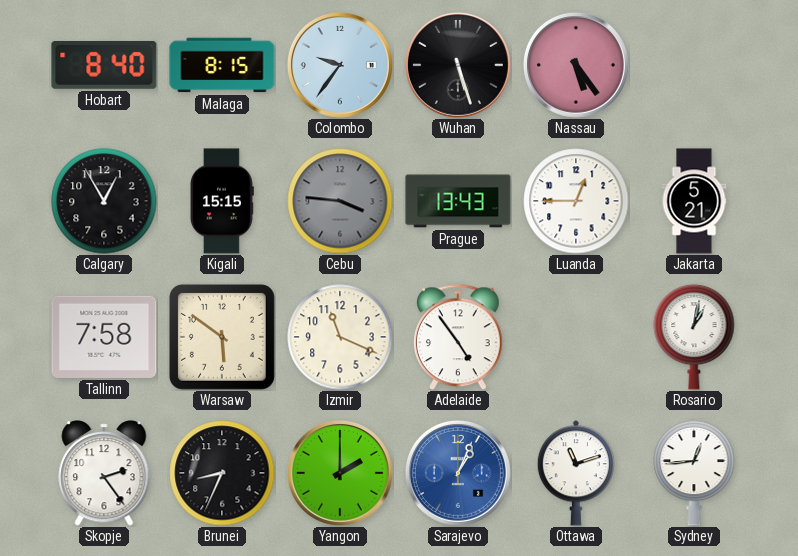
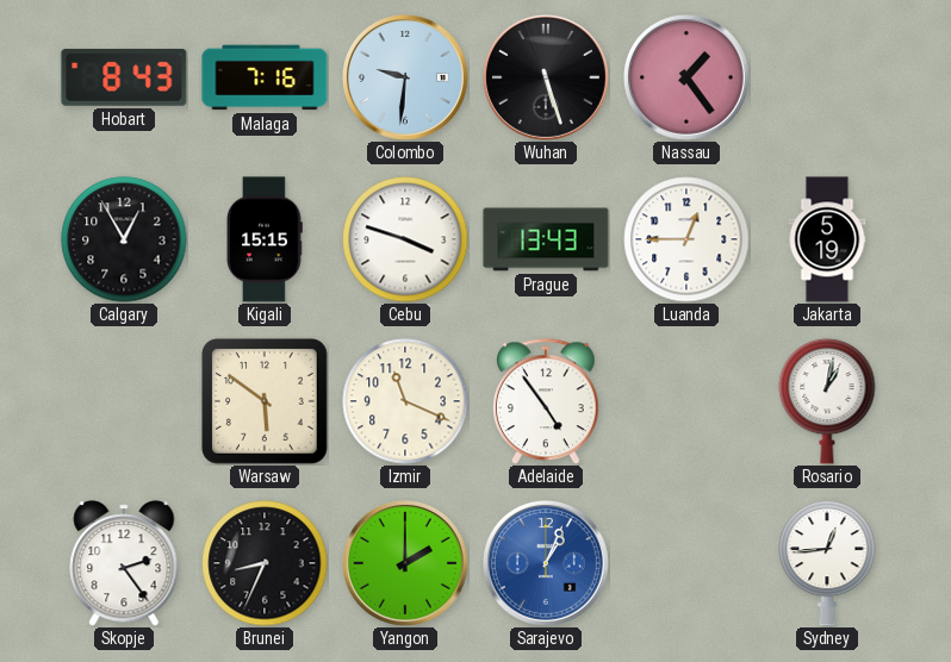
Hobart: 8:40 -> 8:43
Malaga: 8:15 -> 7:16
Colombo: 9:36 -> 9:31
Nassau: 5:24 -> 1:24
Cebu: 3:46 -> 3:48
Cebu dial: grey -> white
Jakarta: 5:21 -> 5:19
Tallinn: 7:58 -> none
Ottawa: 11:12 -> none
